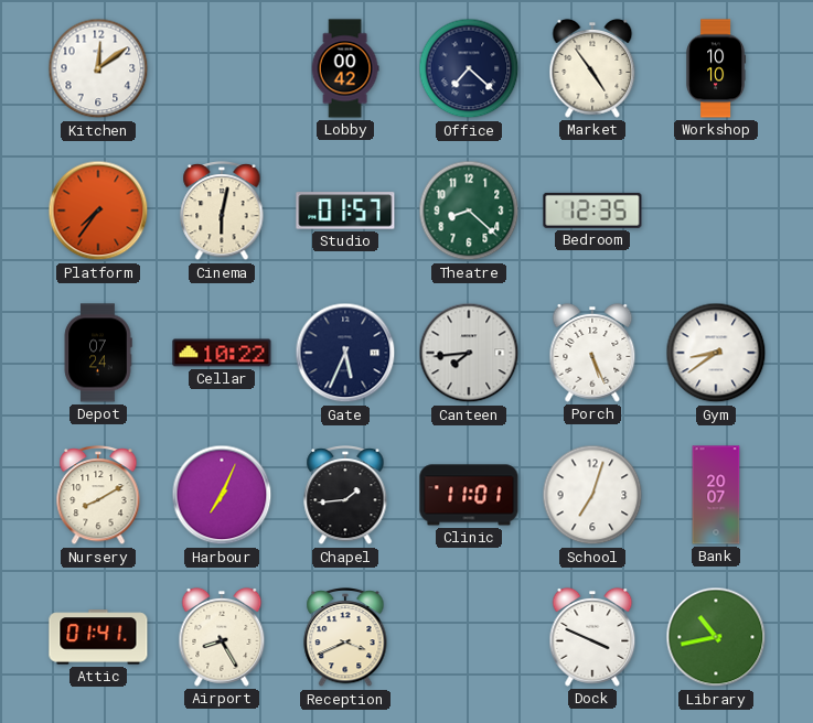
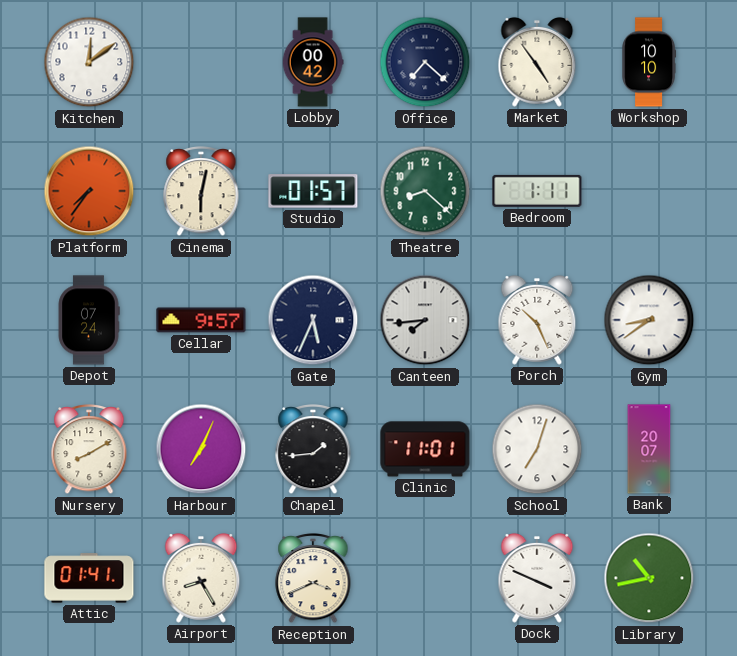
Bedroom: 12:35 -> 1:11
Cellar: 10:22 -> 9:57
Porch: 5:26 -> 10:26
